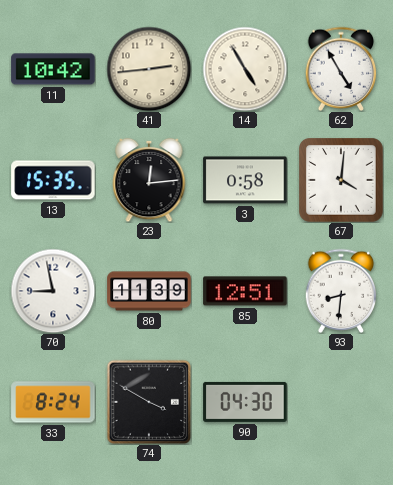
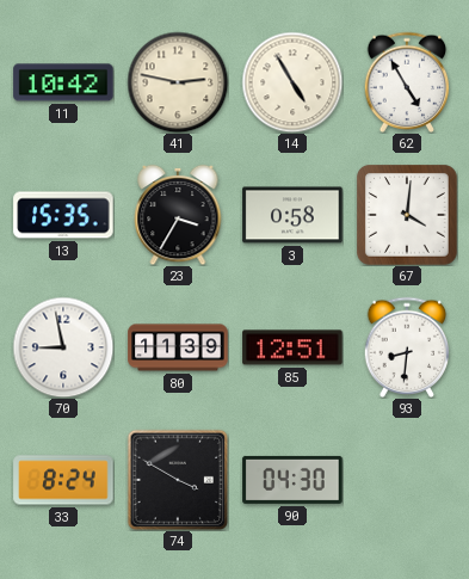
41: 2:44 -> 2:47
23: 12:14 -> 3:35
